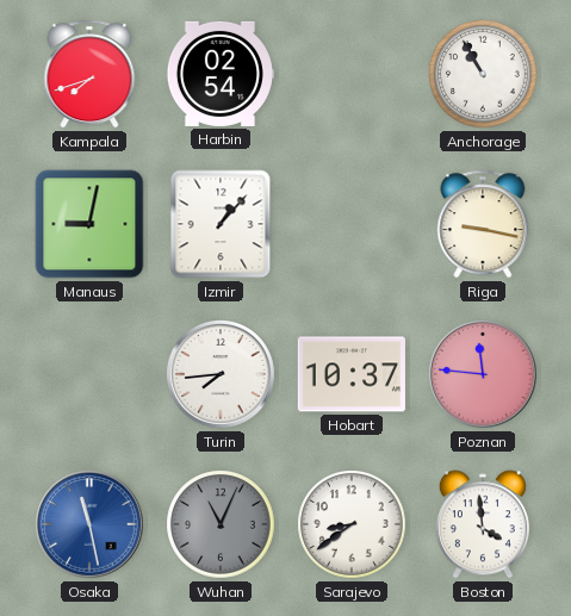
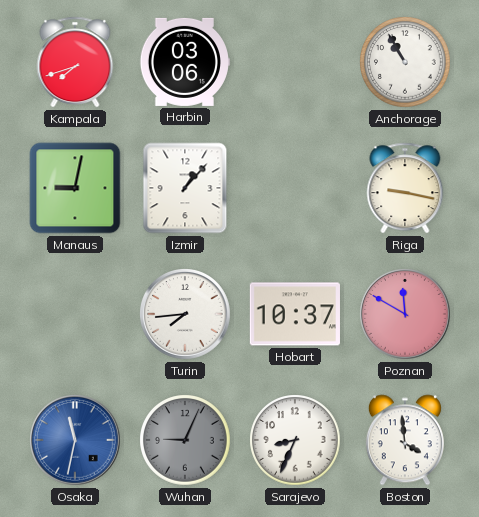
Harbin: 02:54 -> 03:06
Poznan: 11:46 -> 11:50
Osaka: 11:28 -> 11:32
Wuhan: 11:04 -> 9:04
Sarajevo: 8:39 -> 8:34
